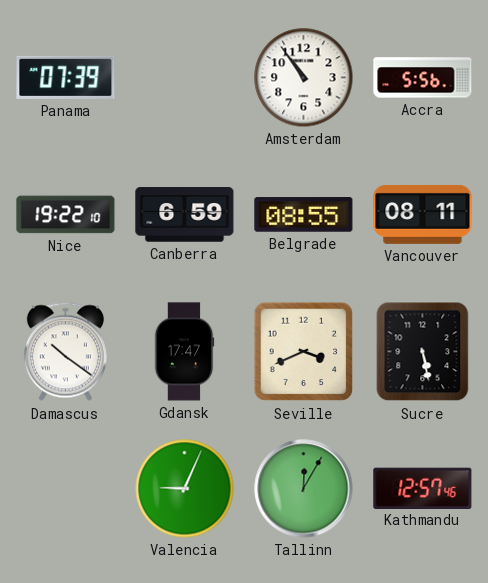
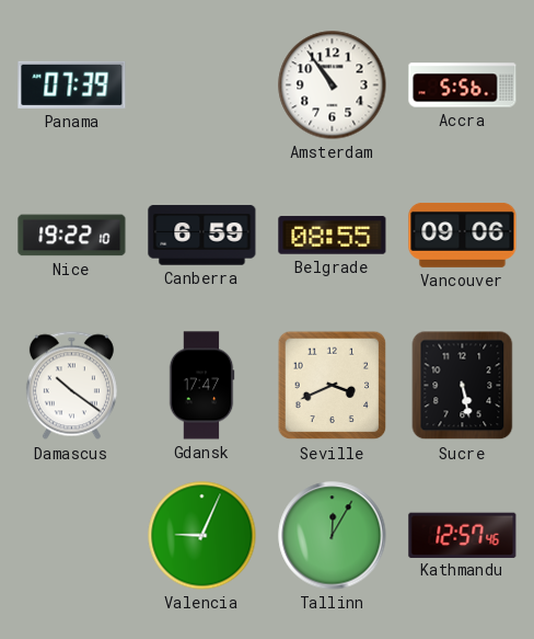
Vancouver: 08:11 -> 09:06
